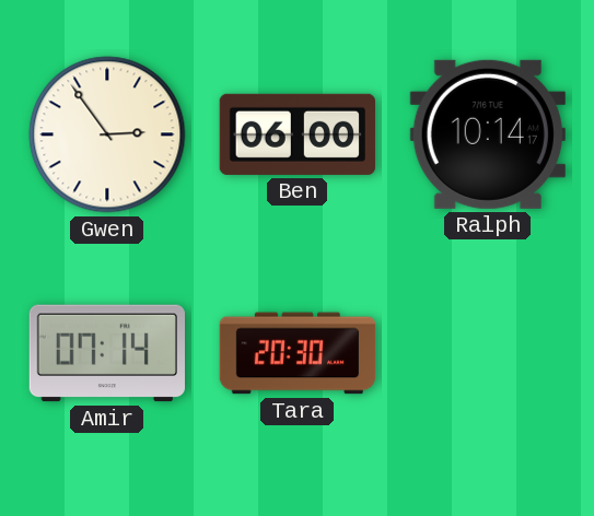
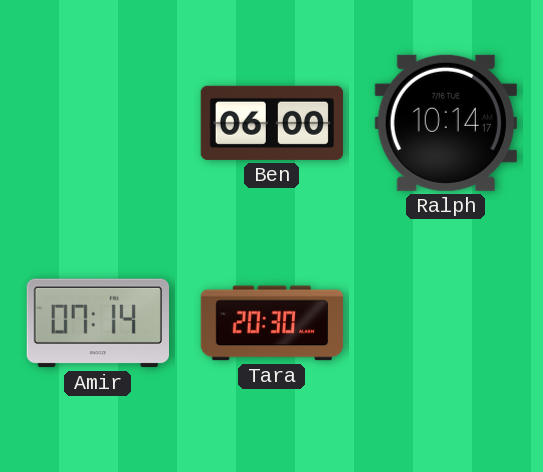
Gwen: 2:54 -> none
